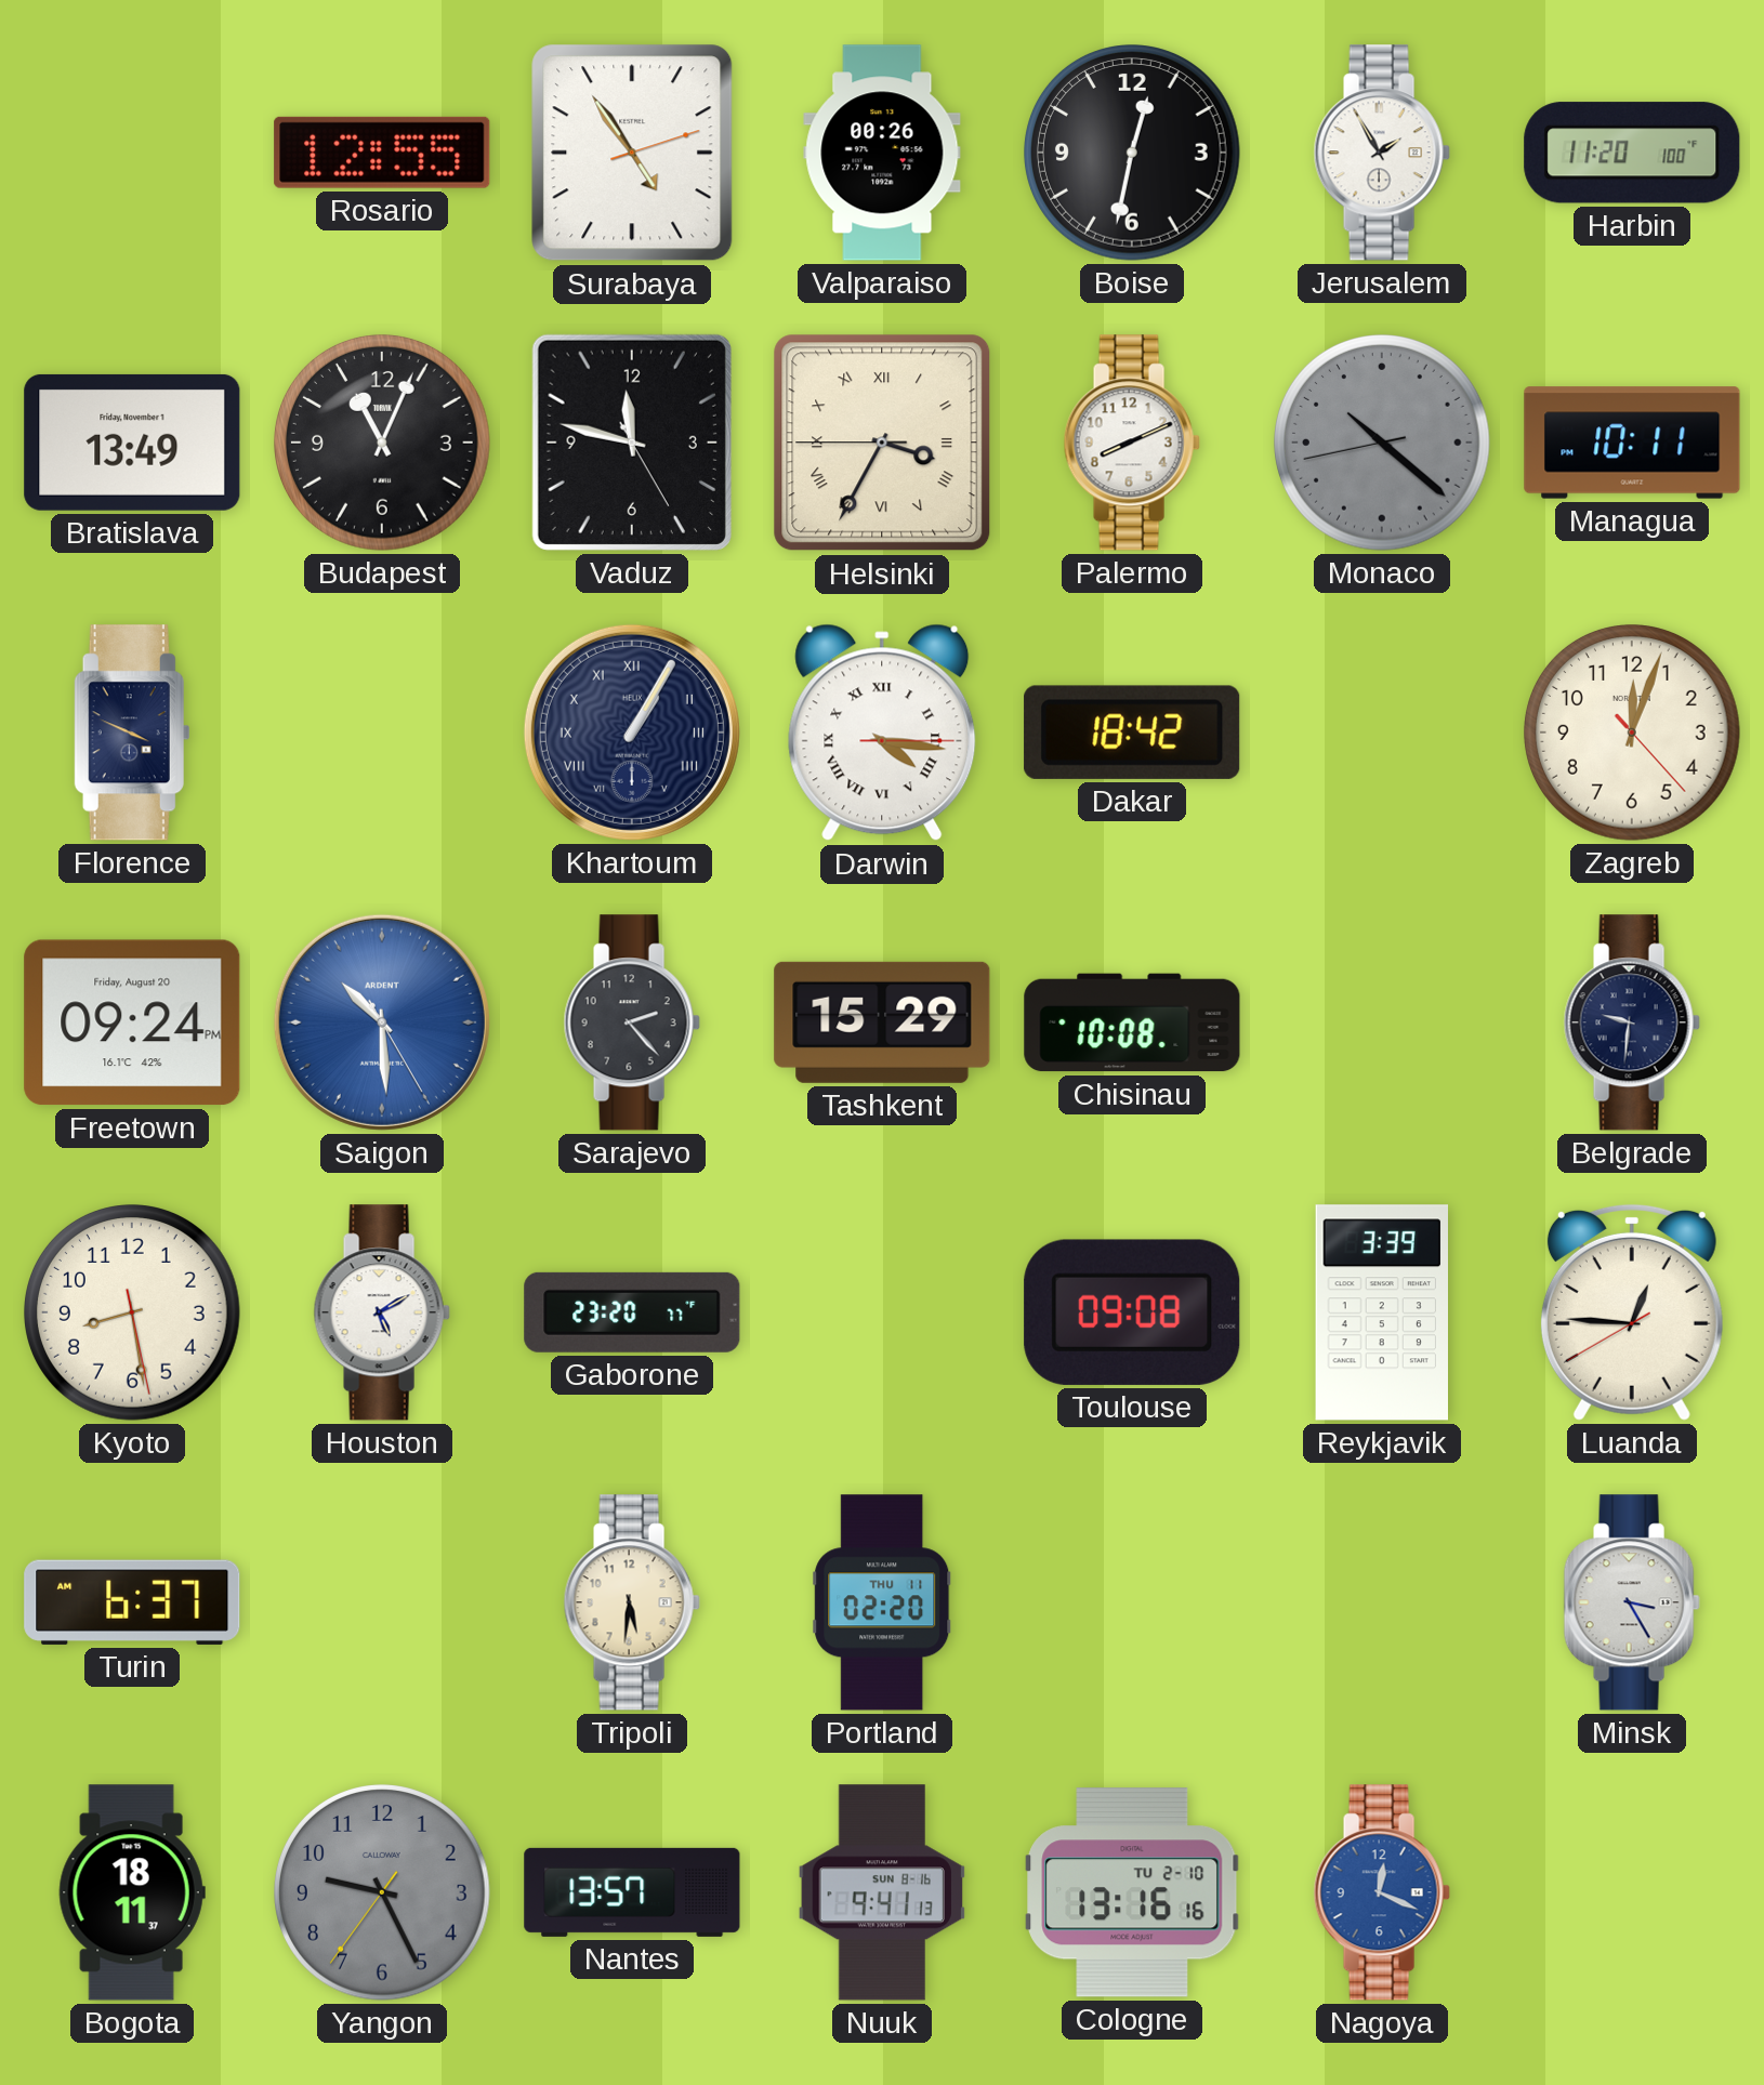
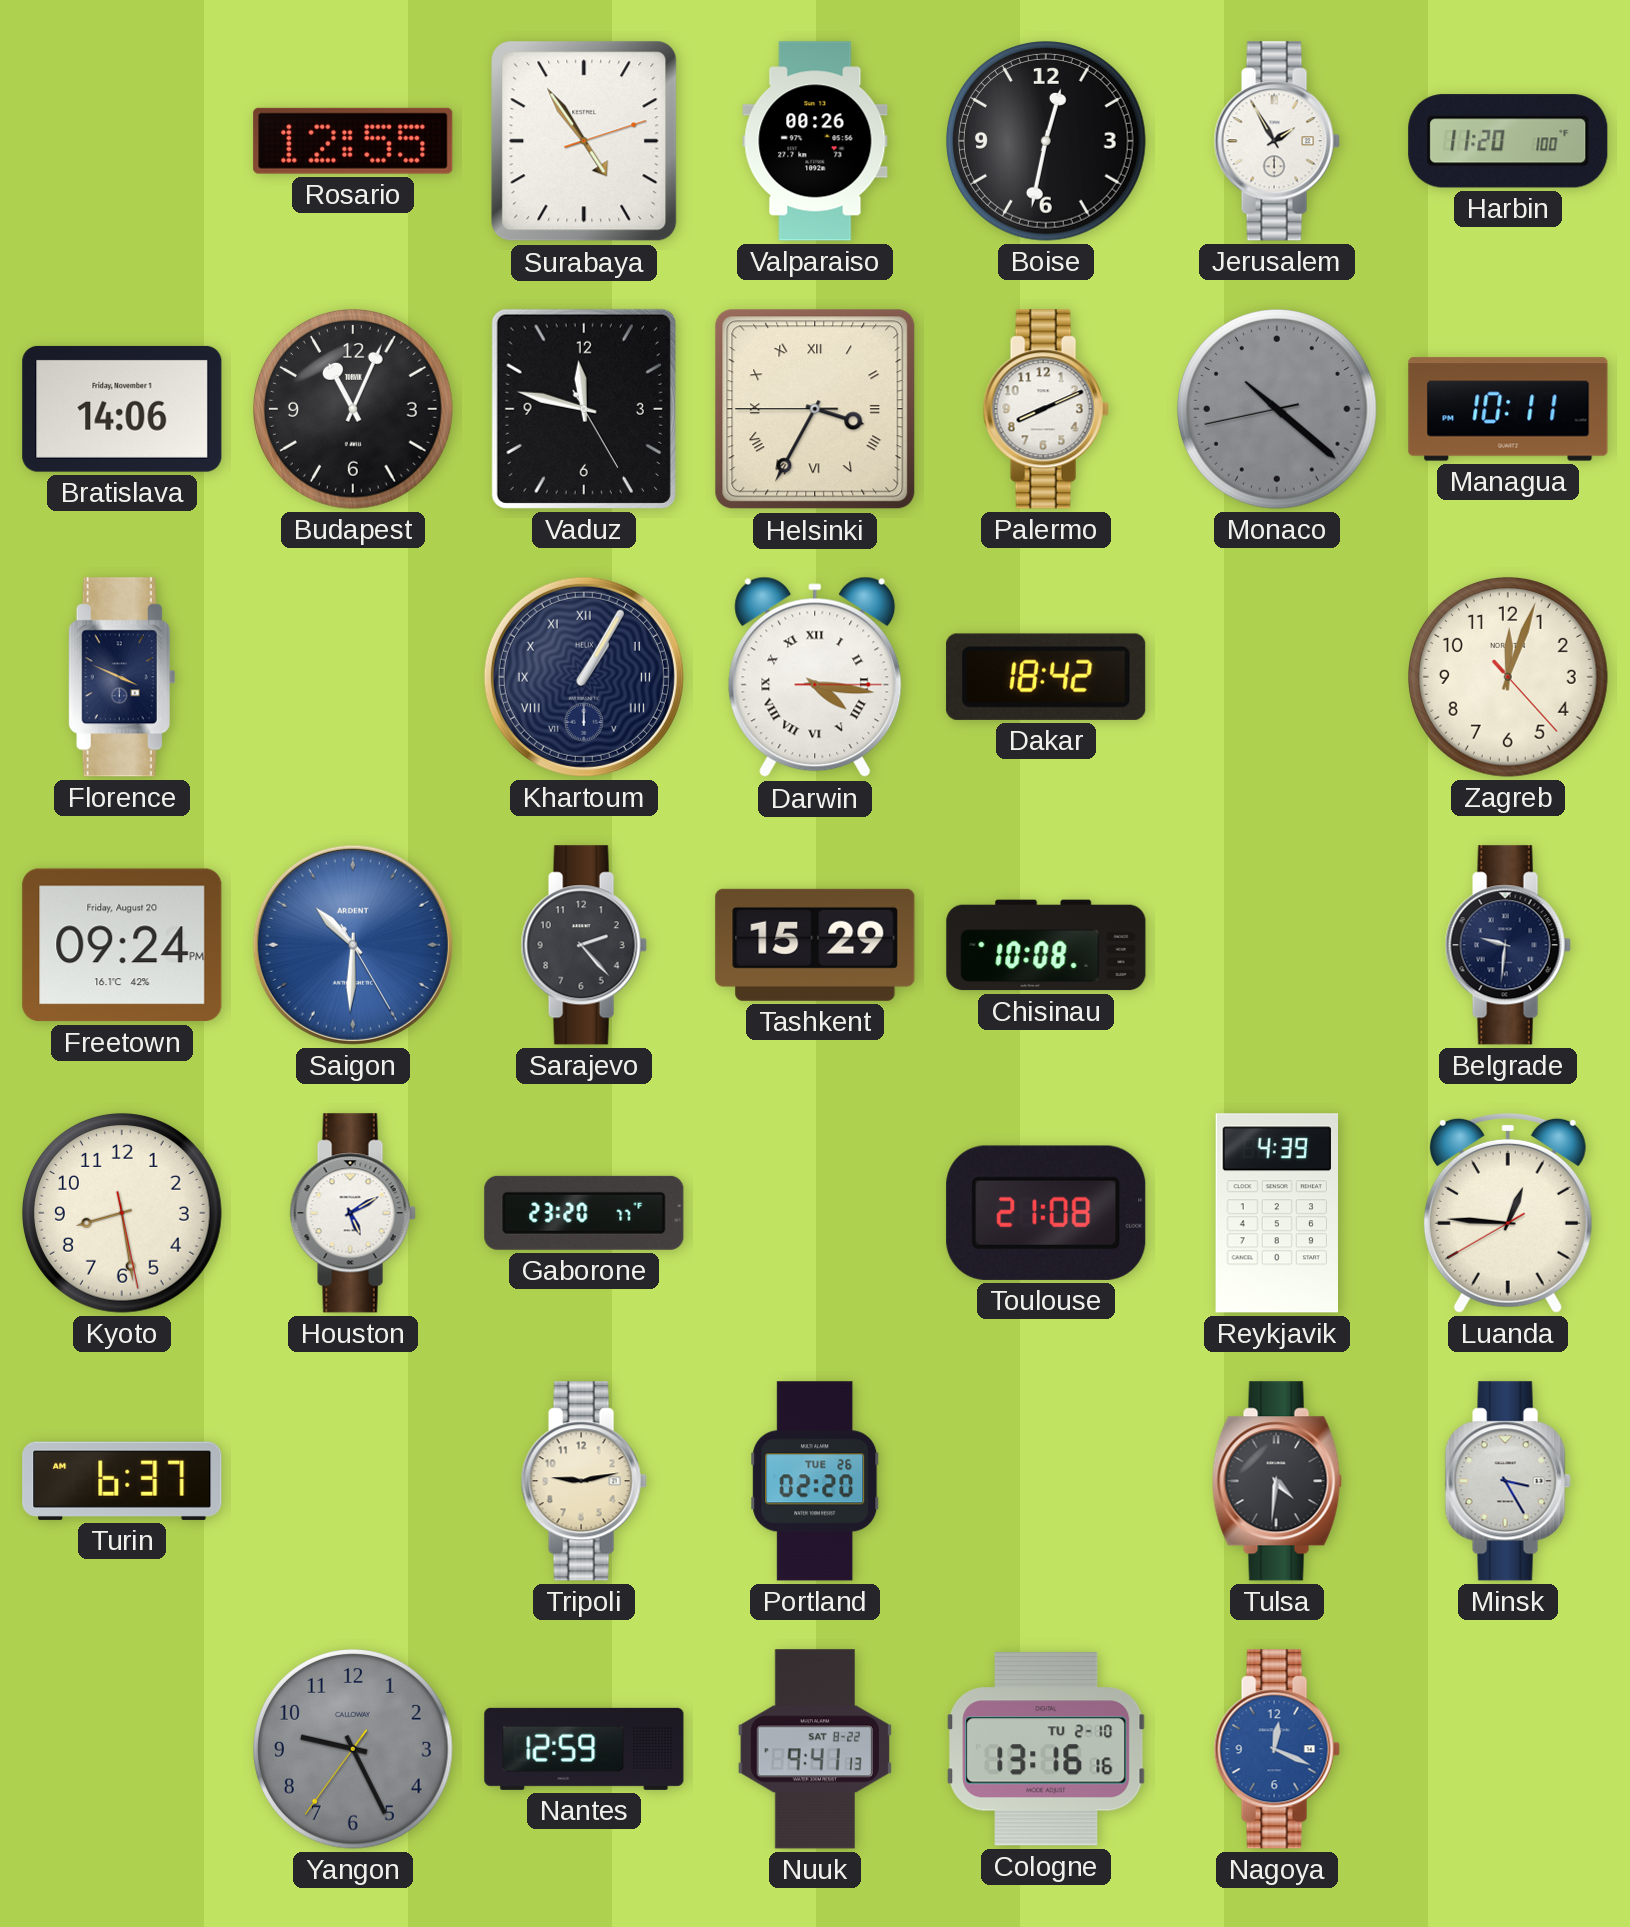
Bratislava: 13:49 -> 14:06
Saigon: 10:29 -> 10:30
Toulouse: 09:08 -> 21:08
Reykjavik: 3:39 -> 4:39
Tripoli: 5:31 -> 9:13
Portland date: THU 11 -> TUE 26
Tulsa: none -> 4:31
Bogota: 18:11 -> none
Nantes: 13:57 -> 12:59
Nuuk date: SUN 8-16 -> SAT 8-22
